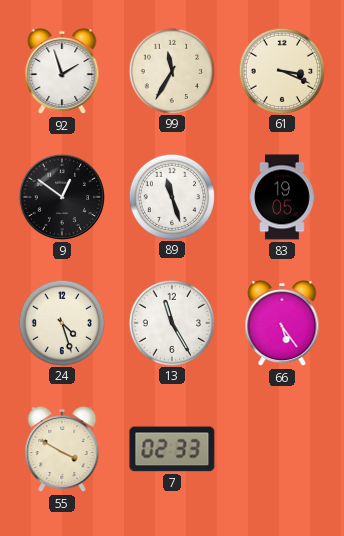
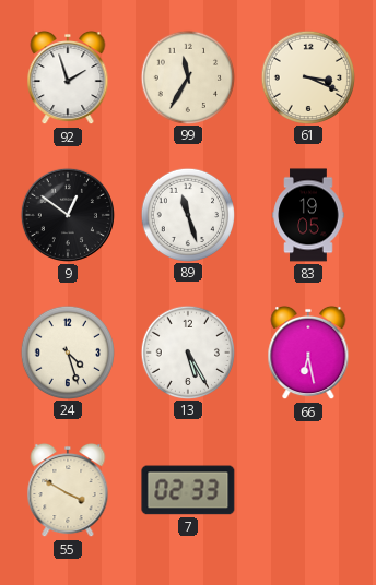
13: 11:25 -> 5:25
66: 5:24 -> 6:28
